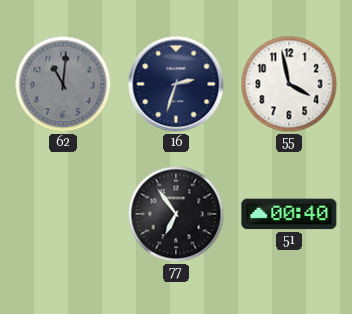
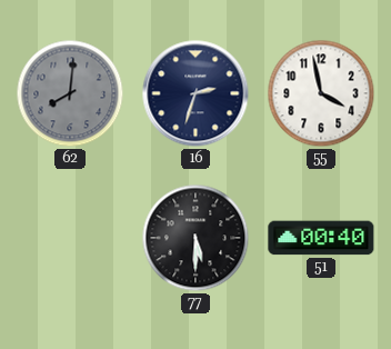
62: 11:01 -> 8:01
77: 6:54 -> 5:30
